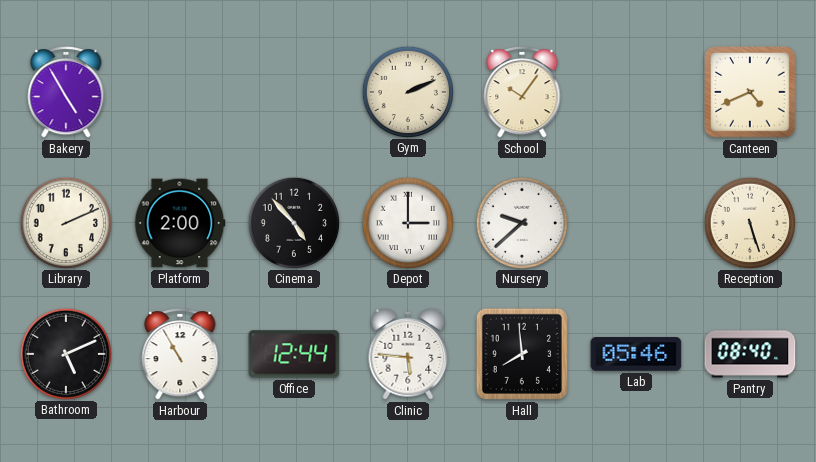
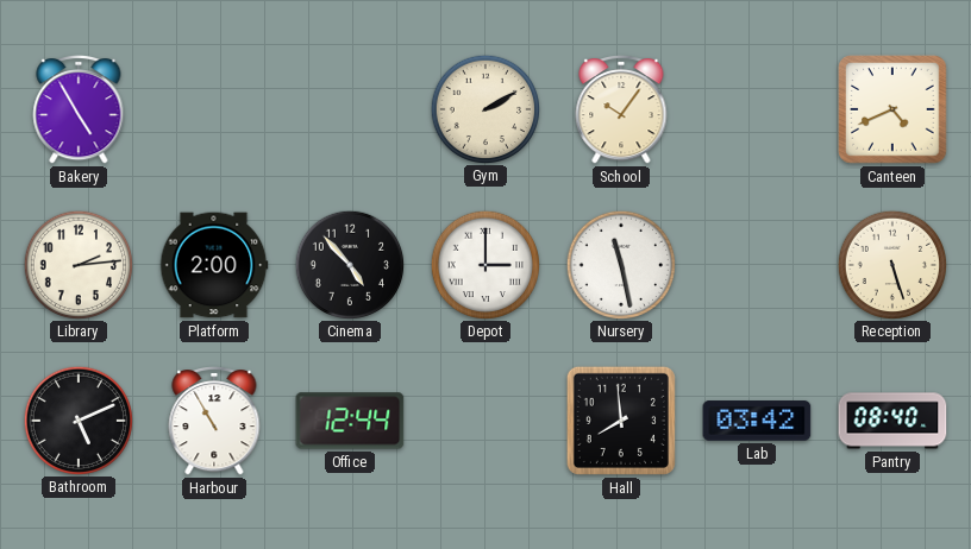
Gym: 2:11 -> 2:10
Library: 2:11 -> 2:14
Nursery: 9:38 -> 11:28
Clinic: 5:46 -> none
Lab: 05:46 -> 03:42
